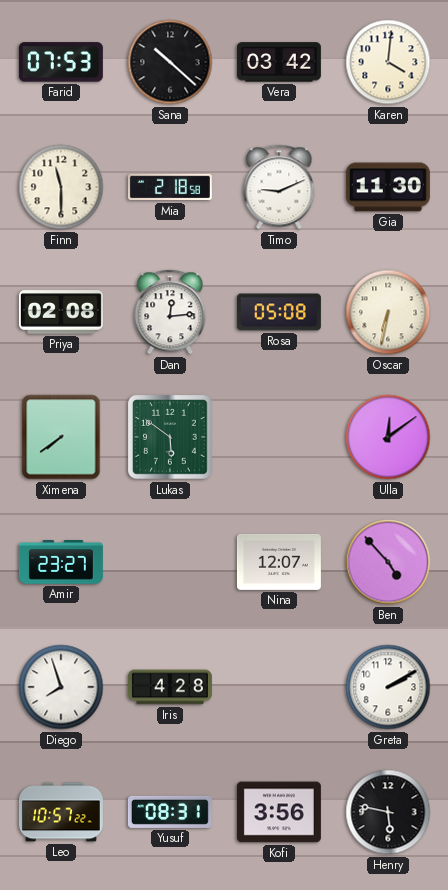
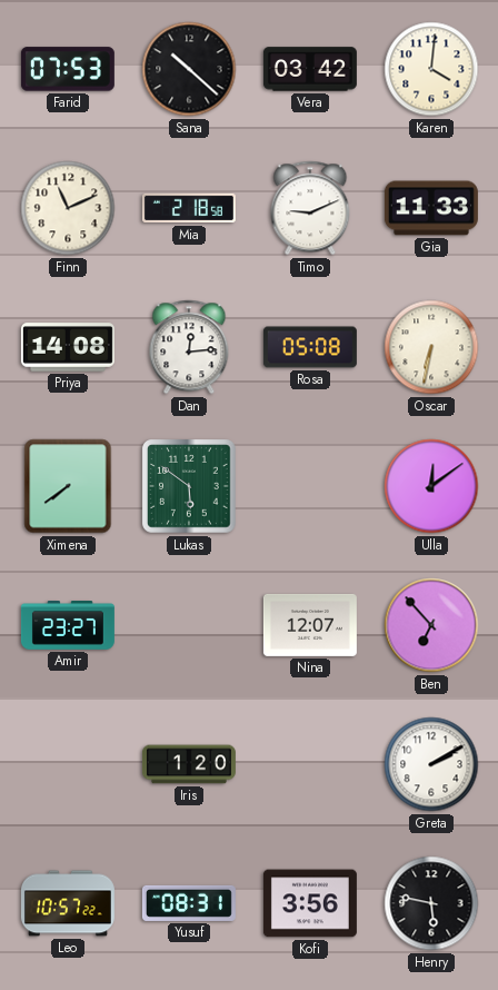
Finn: 11:30 -> 11:11
Gia: 11:30 -> 11:33
Priya: 02:08 -> 14:08
Ben: 4:53 -> 6:53
Diego: 7:57 -> none
Iris: 4:28 -> 1:20
